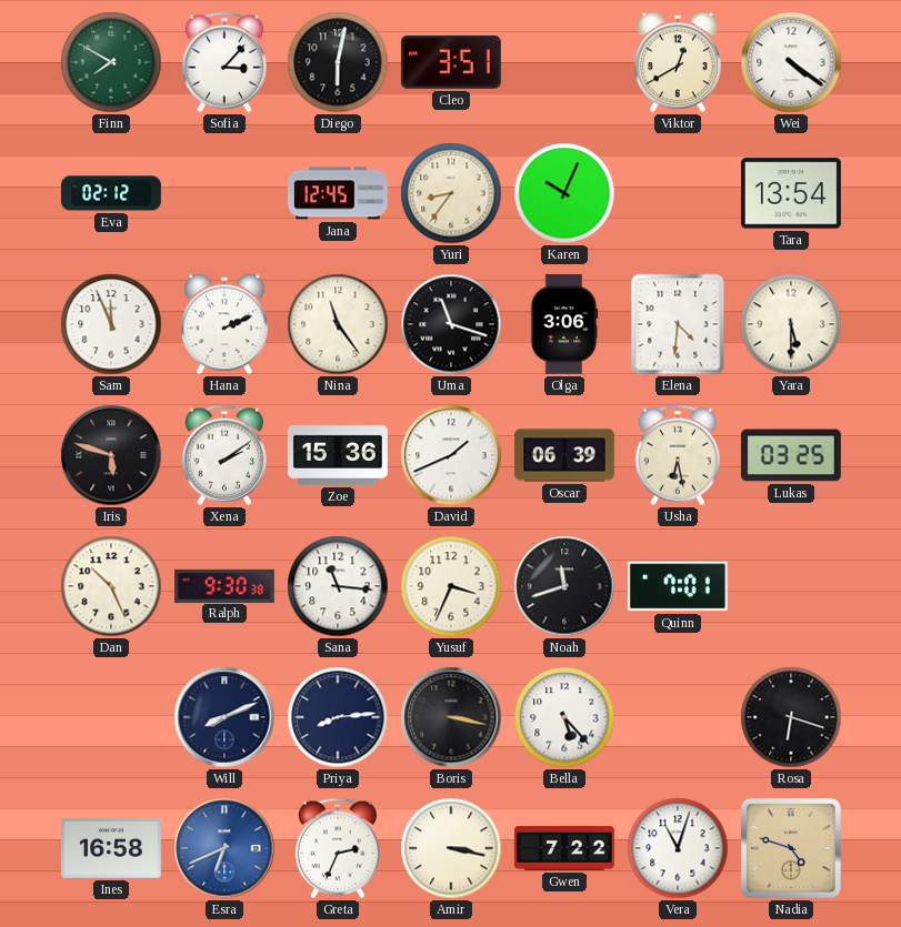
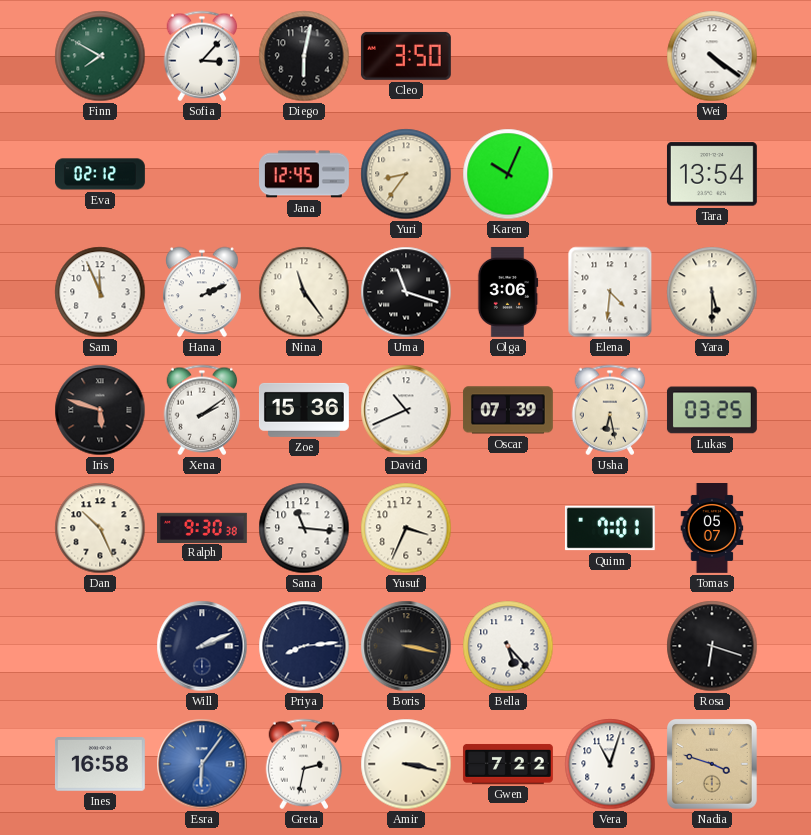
Cleo: 3:51 -> 3:50
Viktor: 12:40 -> none
David: 1:41 -> 10:41
Oscar: 06:39 -> 07:39
Noah: 11:42 -> none
Tomas: none -> 05:07
Will: 8:11 -> 2:11
Esra: 6:41 -> 6:06
Greta: 2:34 -> 2:32
Nadia: 4:48 -> 3:48
